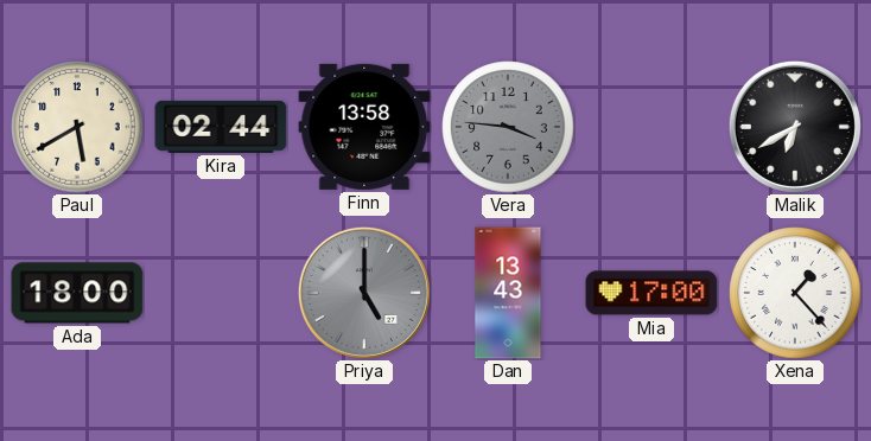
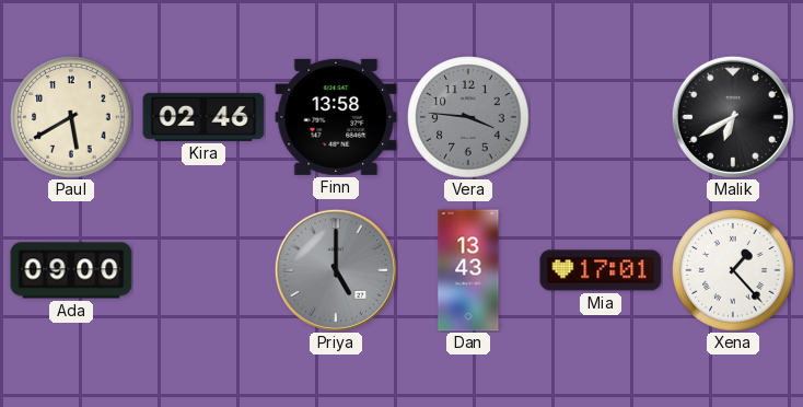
Kira: 02:44 -> 02:46
Ada: 18:00 -> 09:00
Mia: 17:00 -> 17:01
